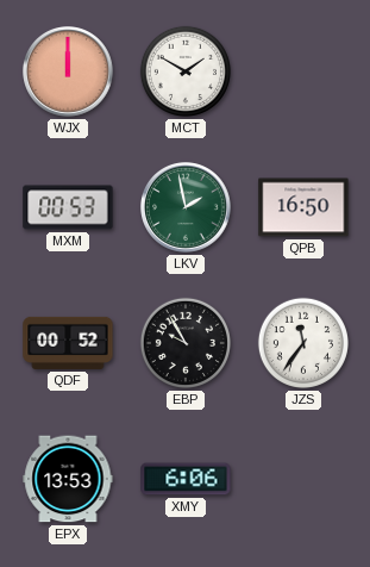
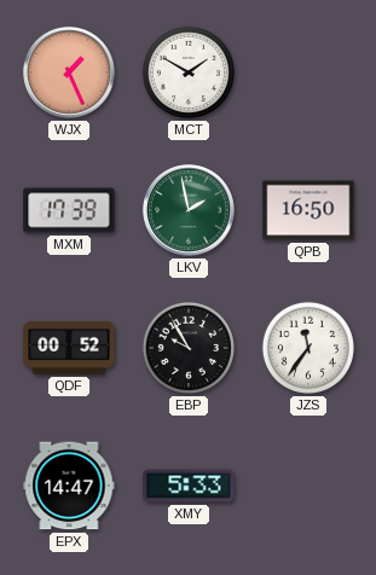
WJX: 12:00 -> 1:26
MXM: 00:53 -> 17:39
EPX: 13:53 -> 14:47
XMY: 6:06 -> 5:33
